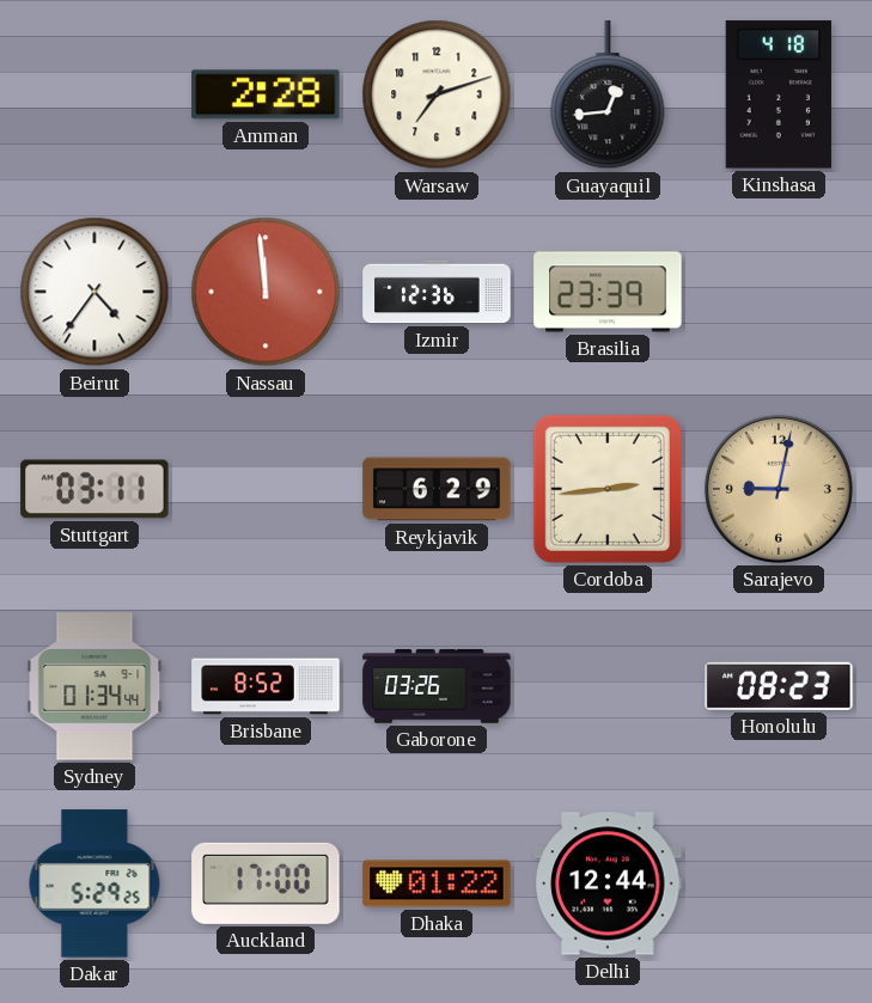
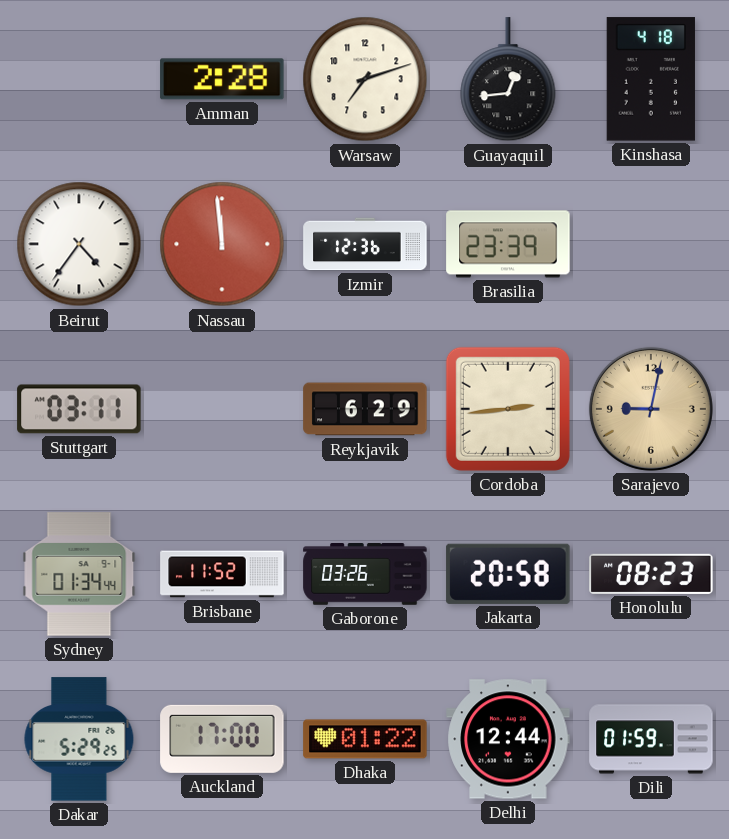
Brisbane: 8:52 -> 11:52
Jakarta: none -> 20:58
Dili: none -> 01:59
